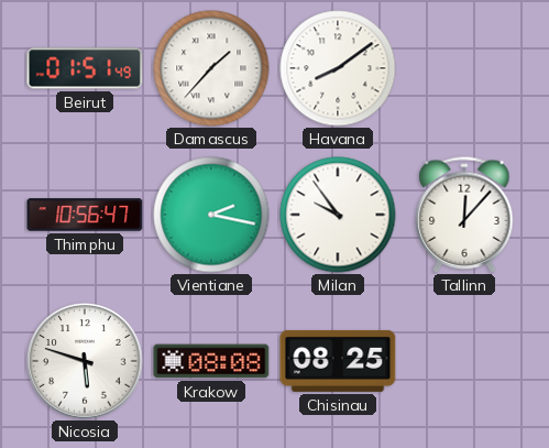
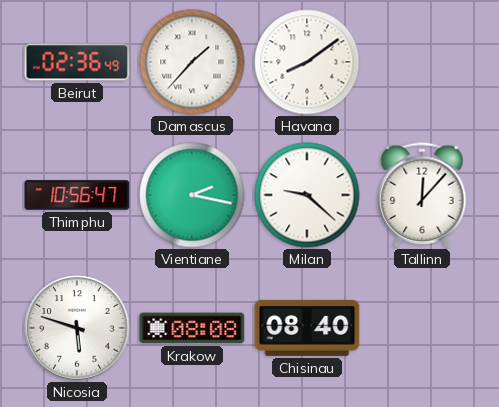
Beirut: 01:51 -> 02:36
Milan: 9:54 -> 9:22
Chisinau: 08:25 -> 08:40
